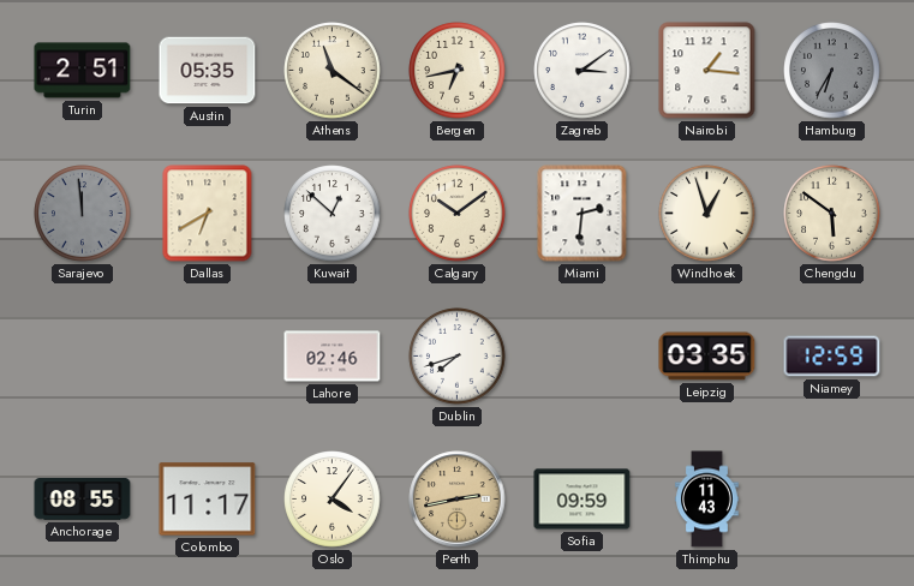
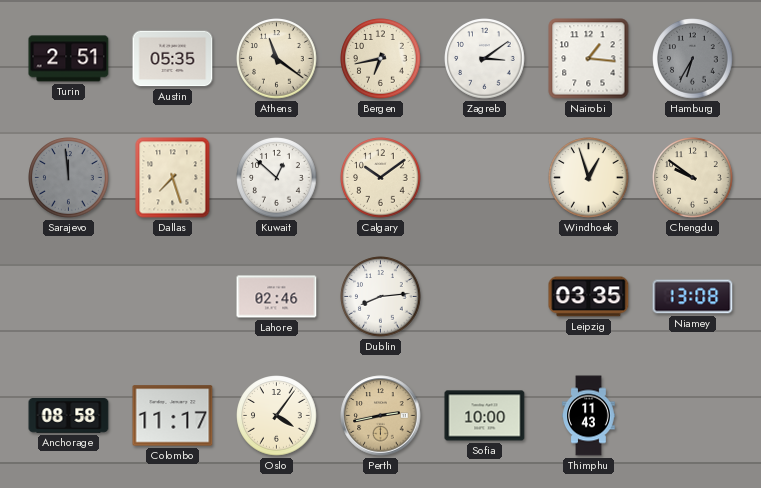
Dallas: 6:40 -> 7:27
Miami: 2:31 -> none
Chengdu: 5:51 -> 9:51
Dublin: 7:42 -> 8:14
Niamey: 12:59 -> 13:08
Anchorage: 08:55 -> 08:58
Sofia: 09:59 -> 10:00
